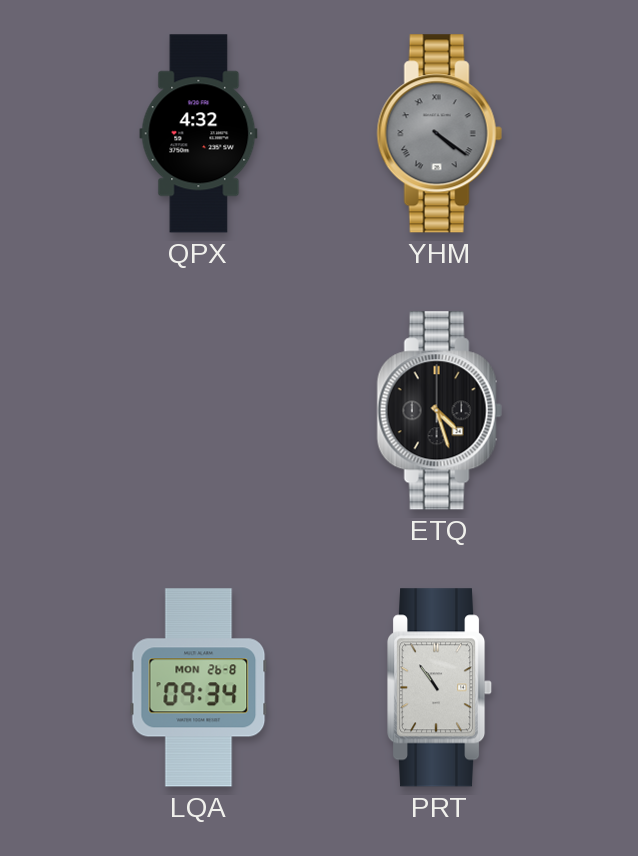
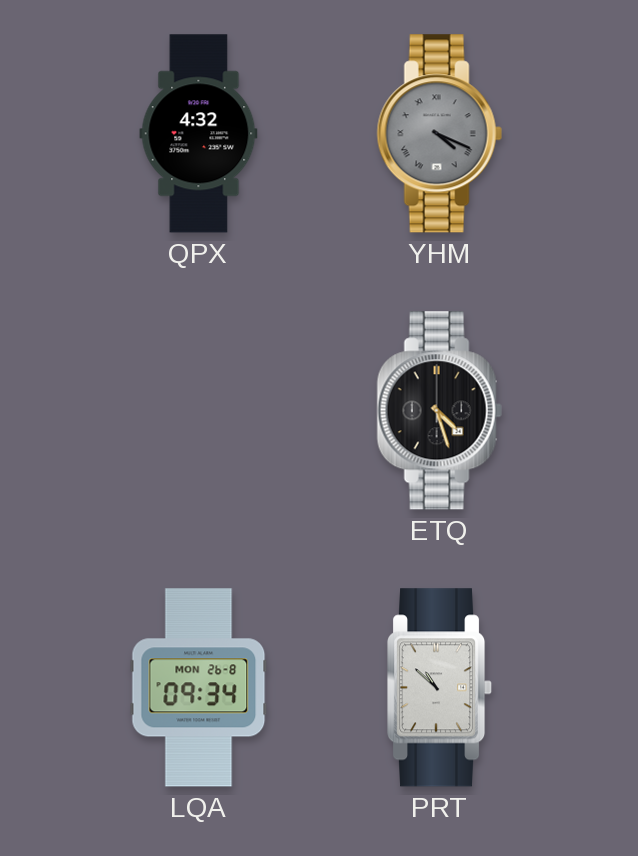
YHM: 4:21 -> 4:19
PRT: 10:54 -> 10:52
